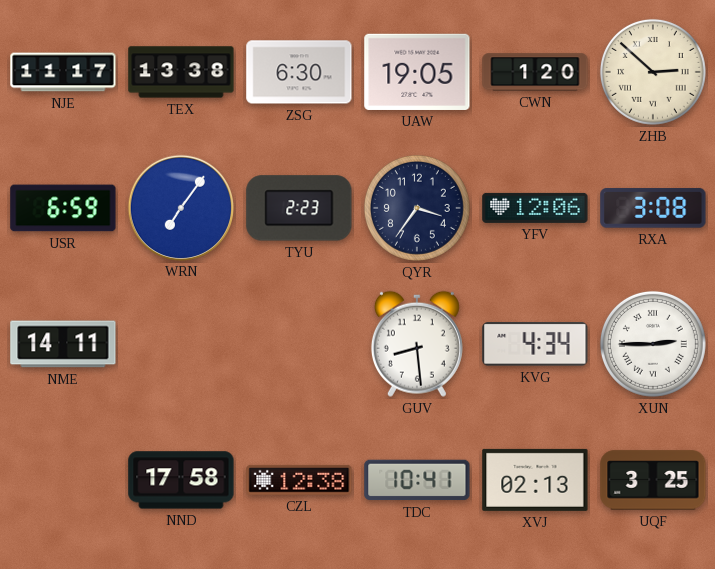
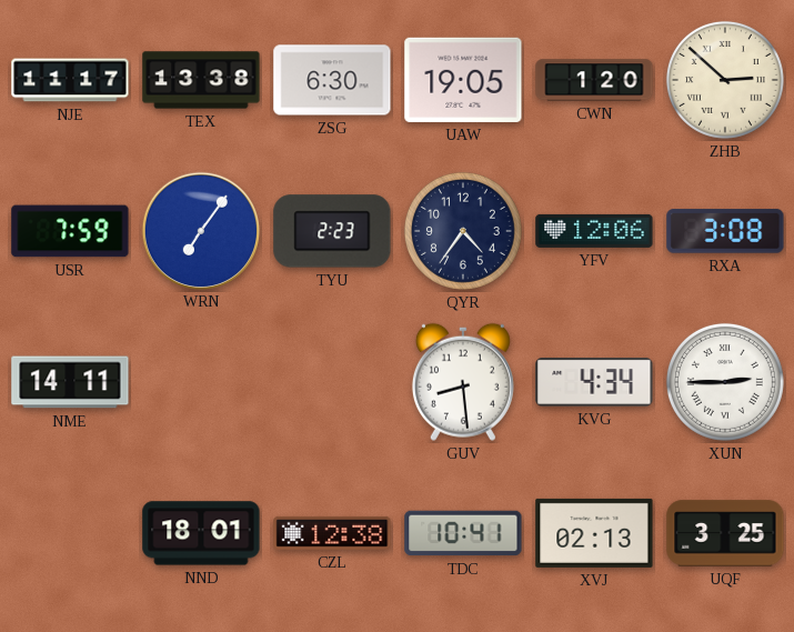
USR: 6:59 -> 7:59
QYR: 3:36 -> 4:36
NND: 17:58 -> 18:01
